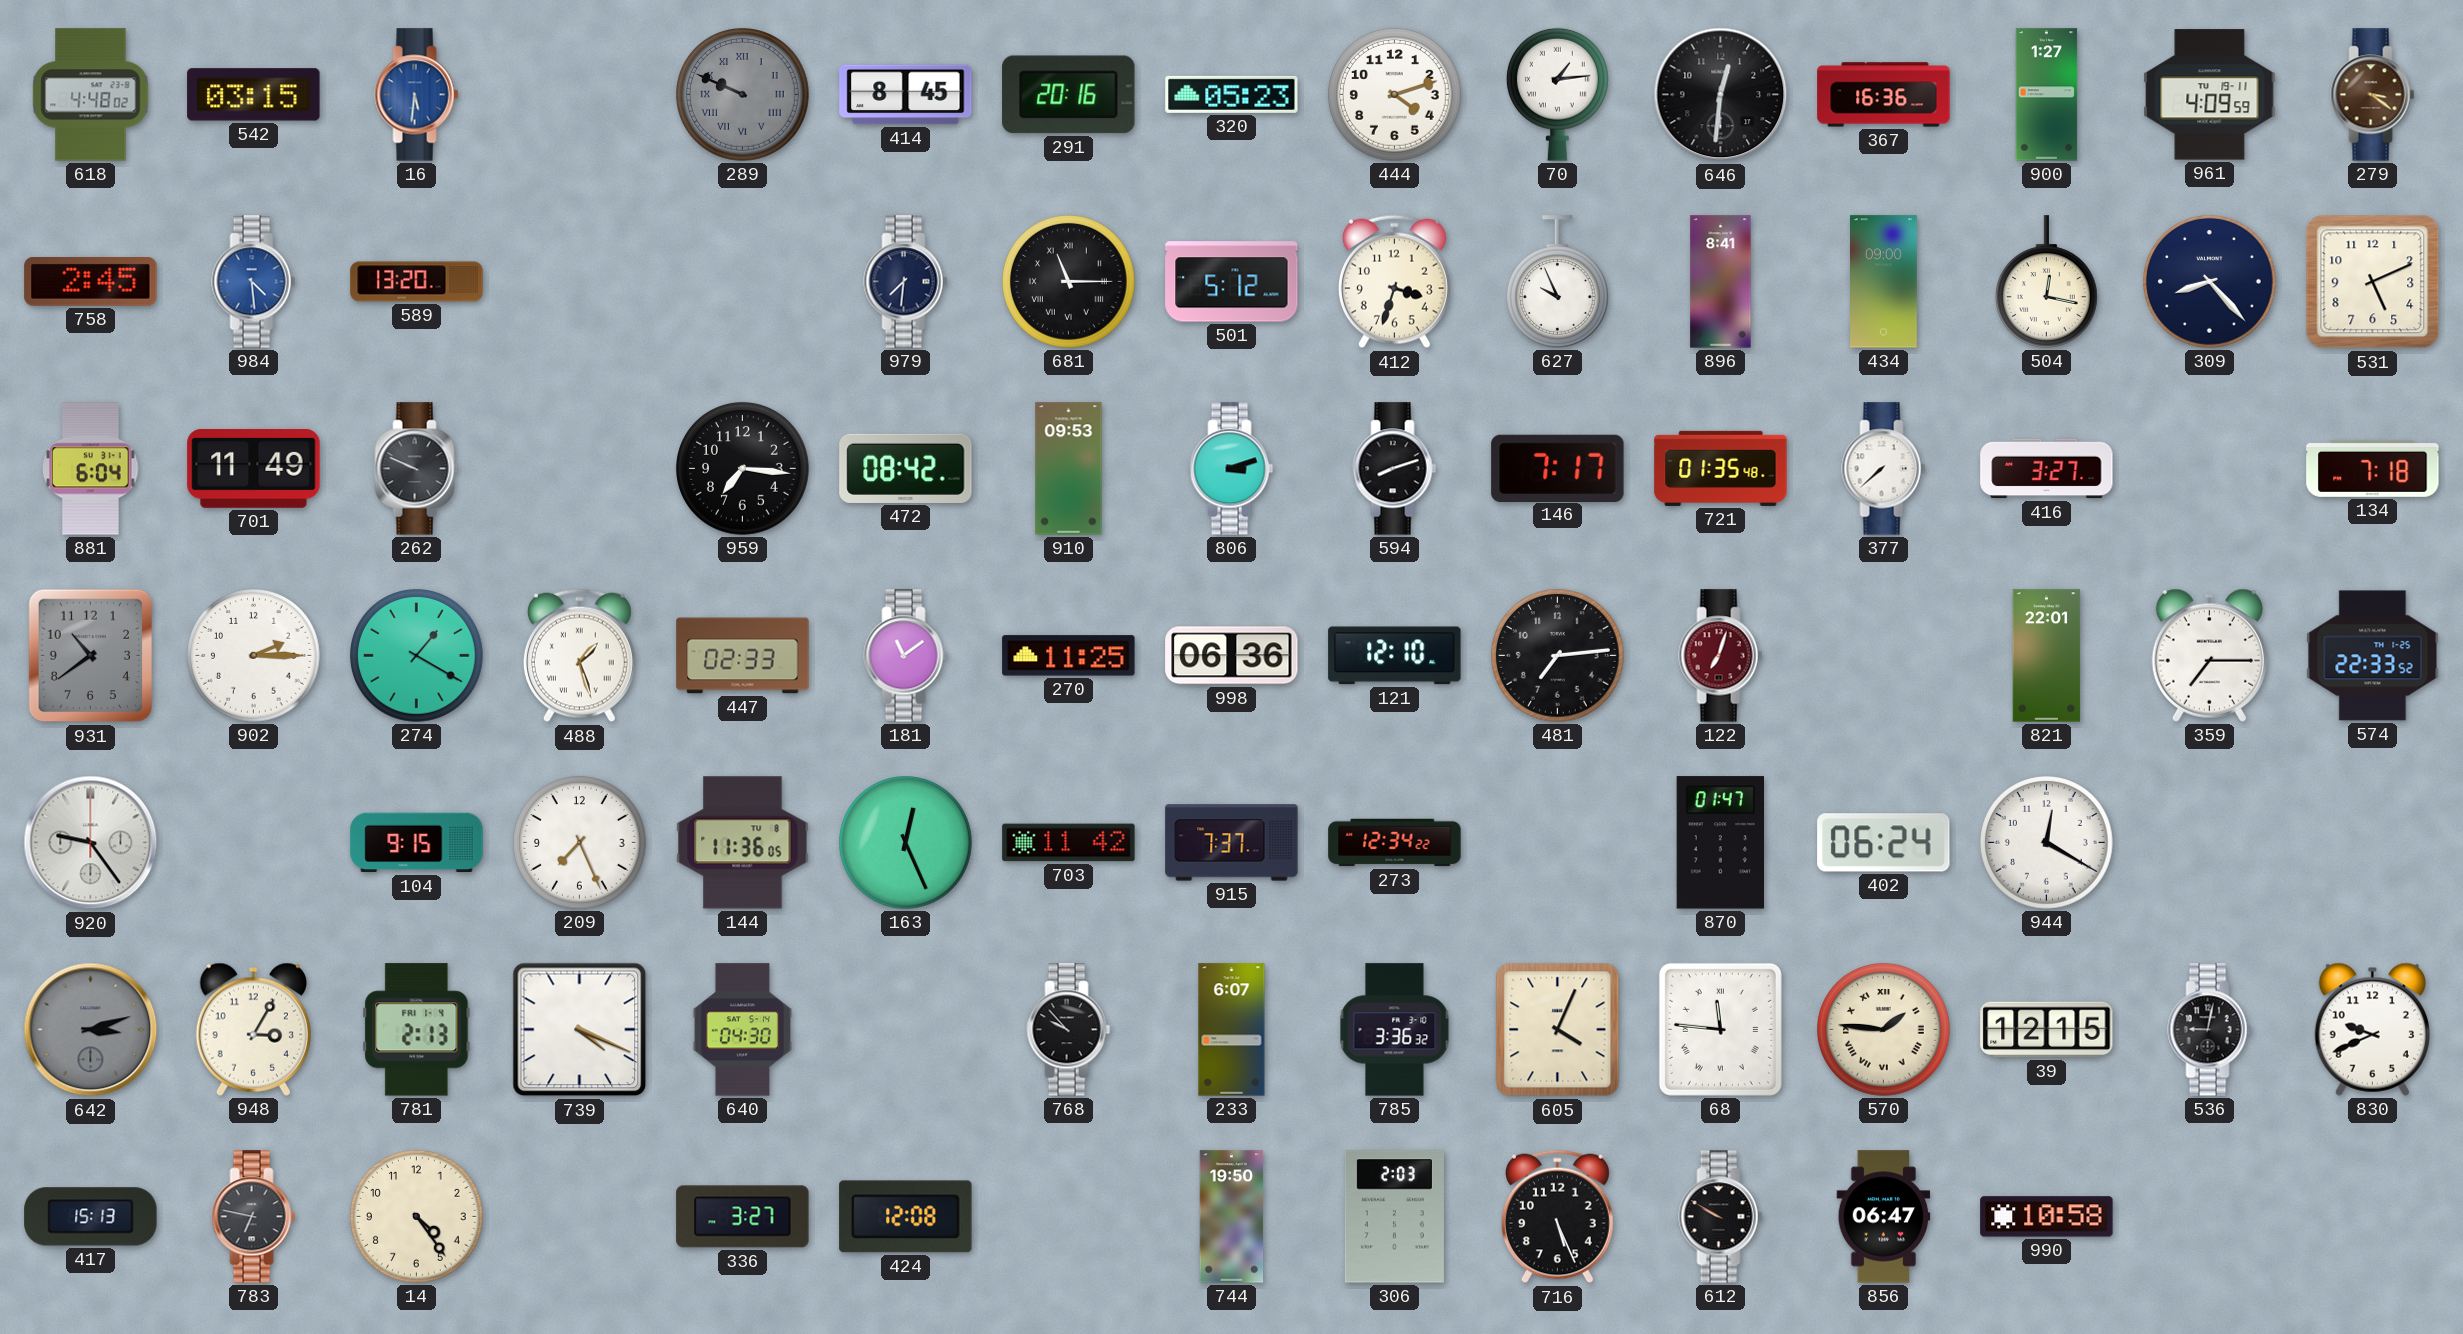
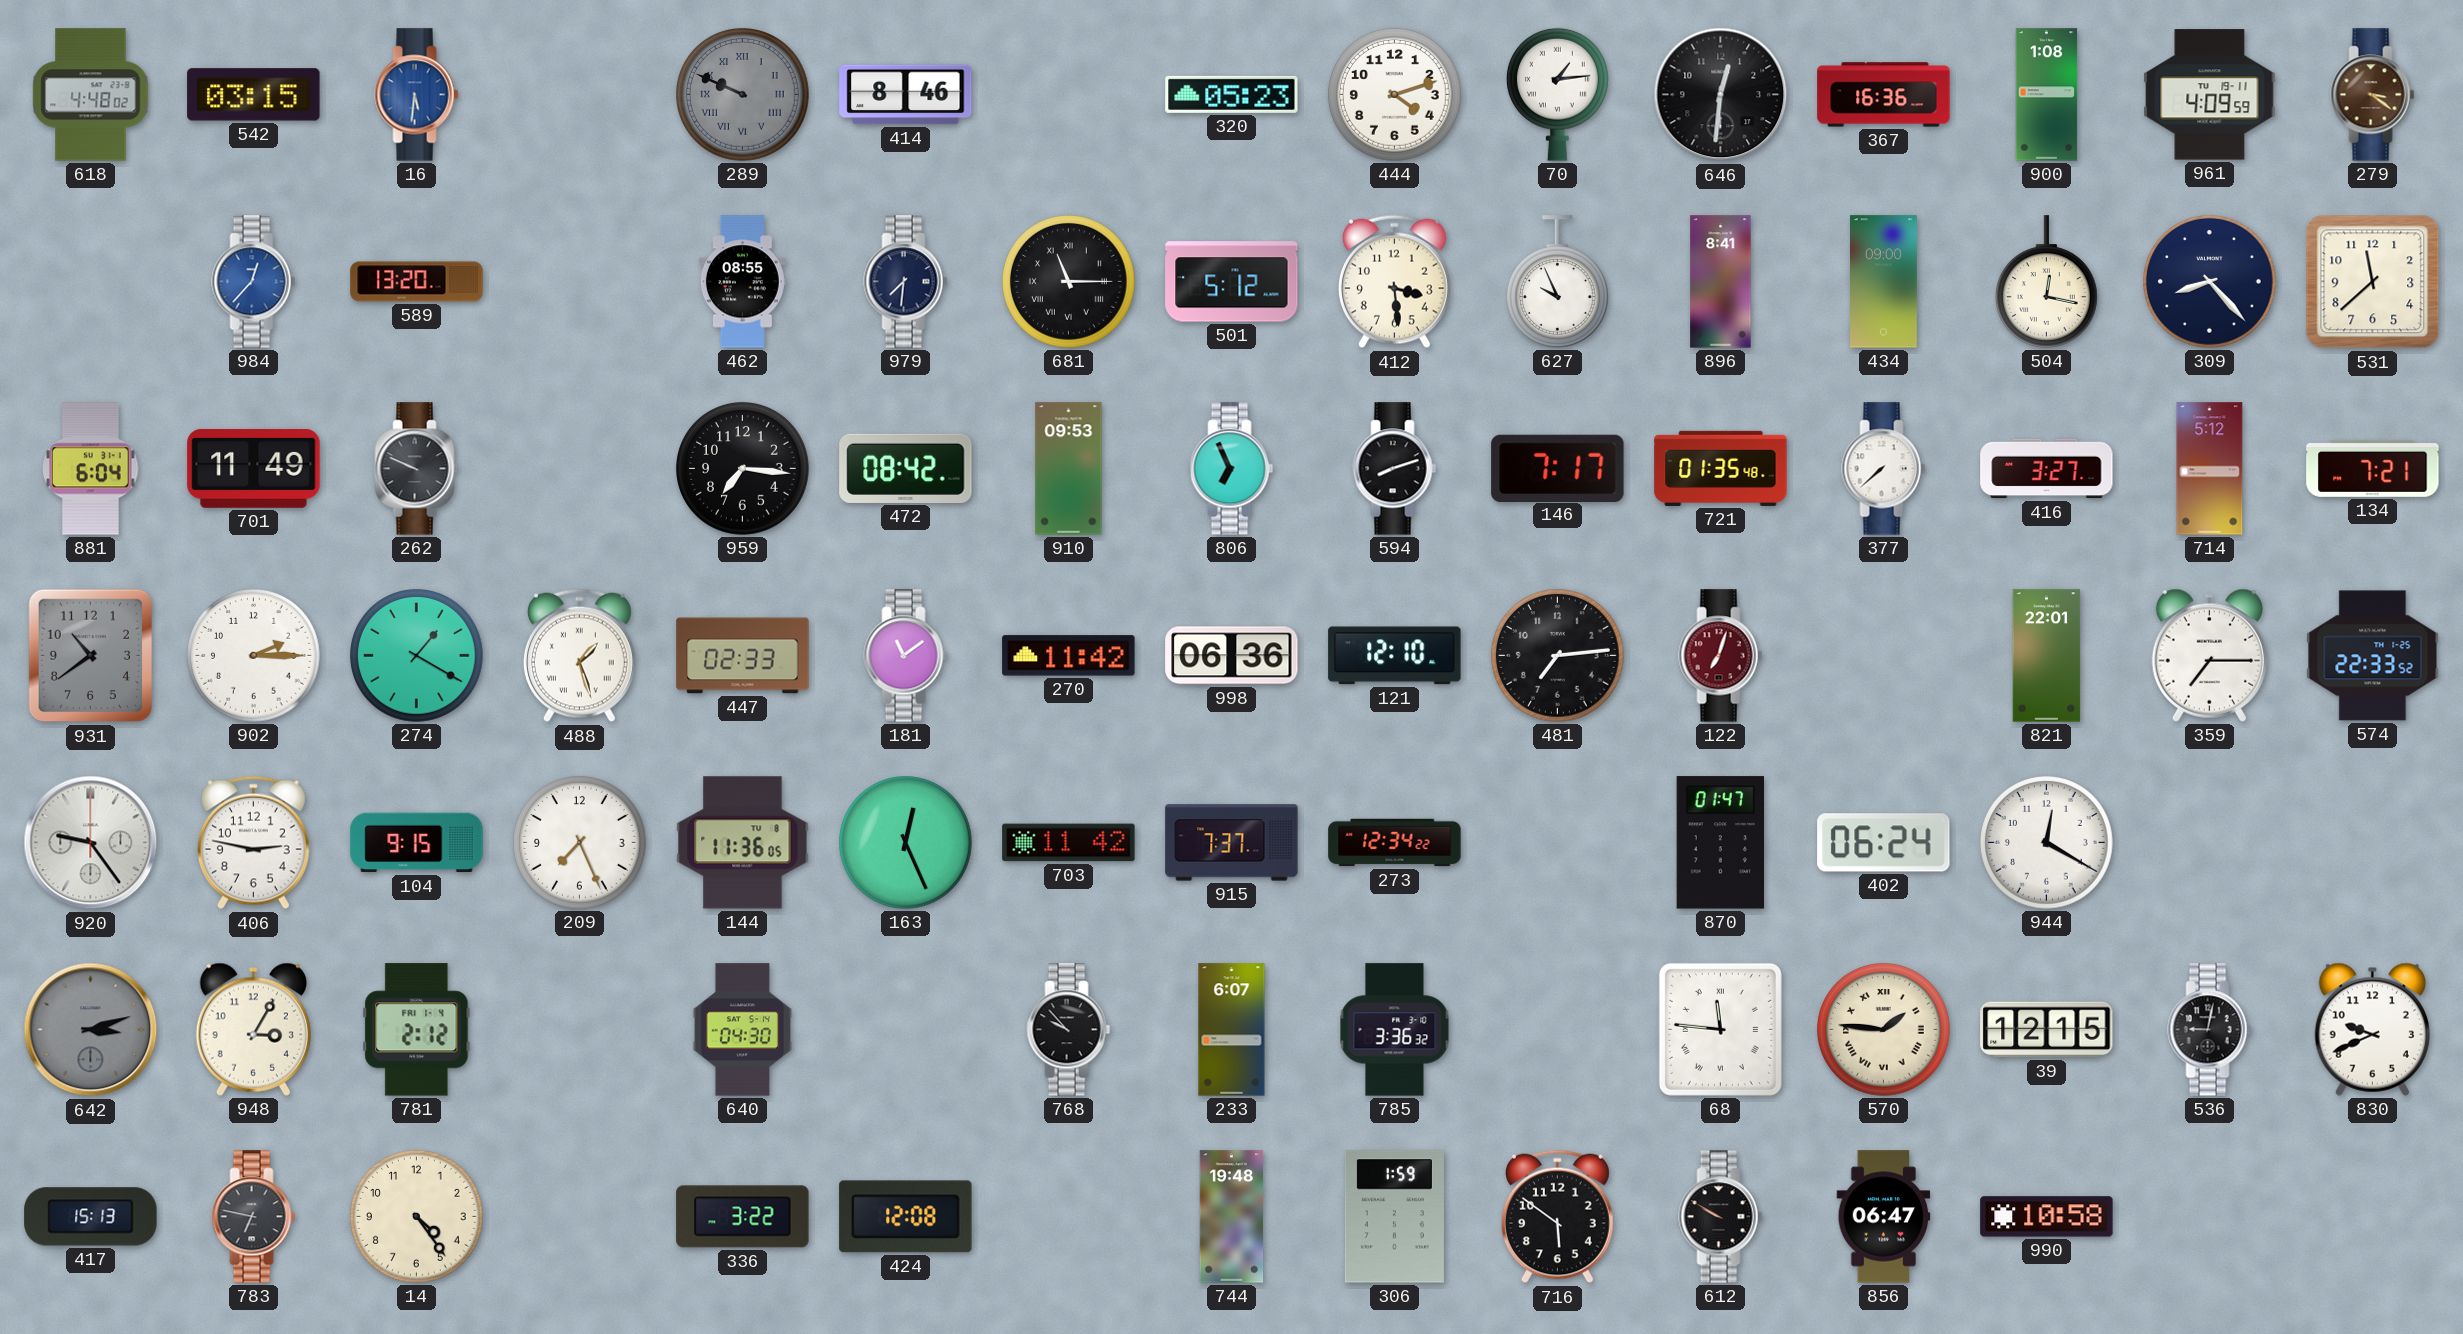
414: 8:45 -> 8:46
291: 20:16 -> none
900: 1:27 -> 1:08
758: 2:45 -> none
984: 4:29 -> 12:37
462: none -> 08:55
412: 3:33 -> 3:29
531: 5:11 -> 11:38
806: 3:12 -> 6:56
714: none -> 5:12
134: 7:18 -> 7:21
270: 11:25 -> 11:42
406: none -> 2:47
781: 2:13 -> 2:12
739: 4:19 -> none
605: 4:04 -> none
336: 3:27 -> 3:22
744: 19:50 -> 19:48
306: 2:03 -> 1:59
716: 5:26 -> 5:51
